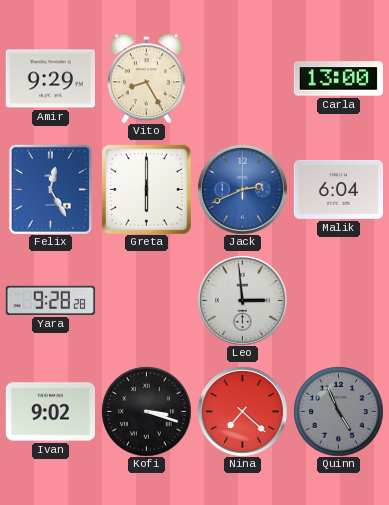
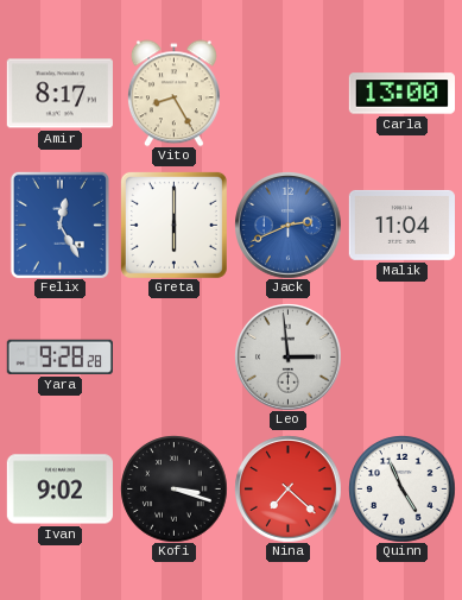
Amir: 9:29 -> 8:17
Malik: 6:04 -> 11:04
Quinn dial: grey -> white
